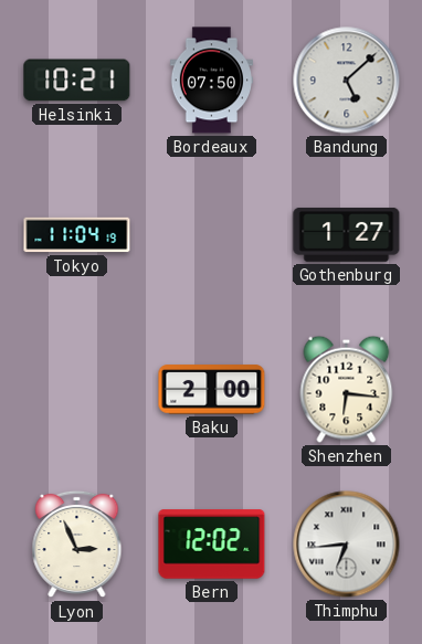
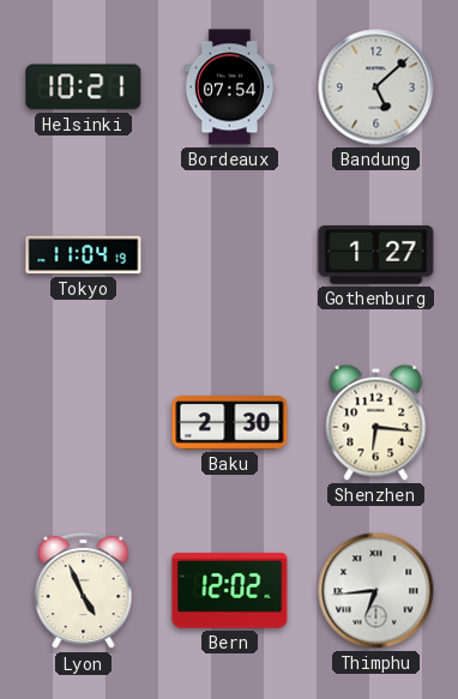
Bordeaux: 07:50 -> 07:54
Baku: 2:00 -> 2:30
Lyon: 2:56 -> 4:56
